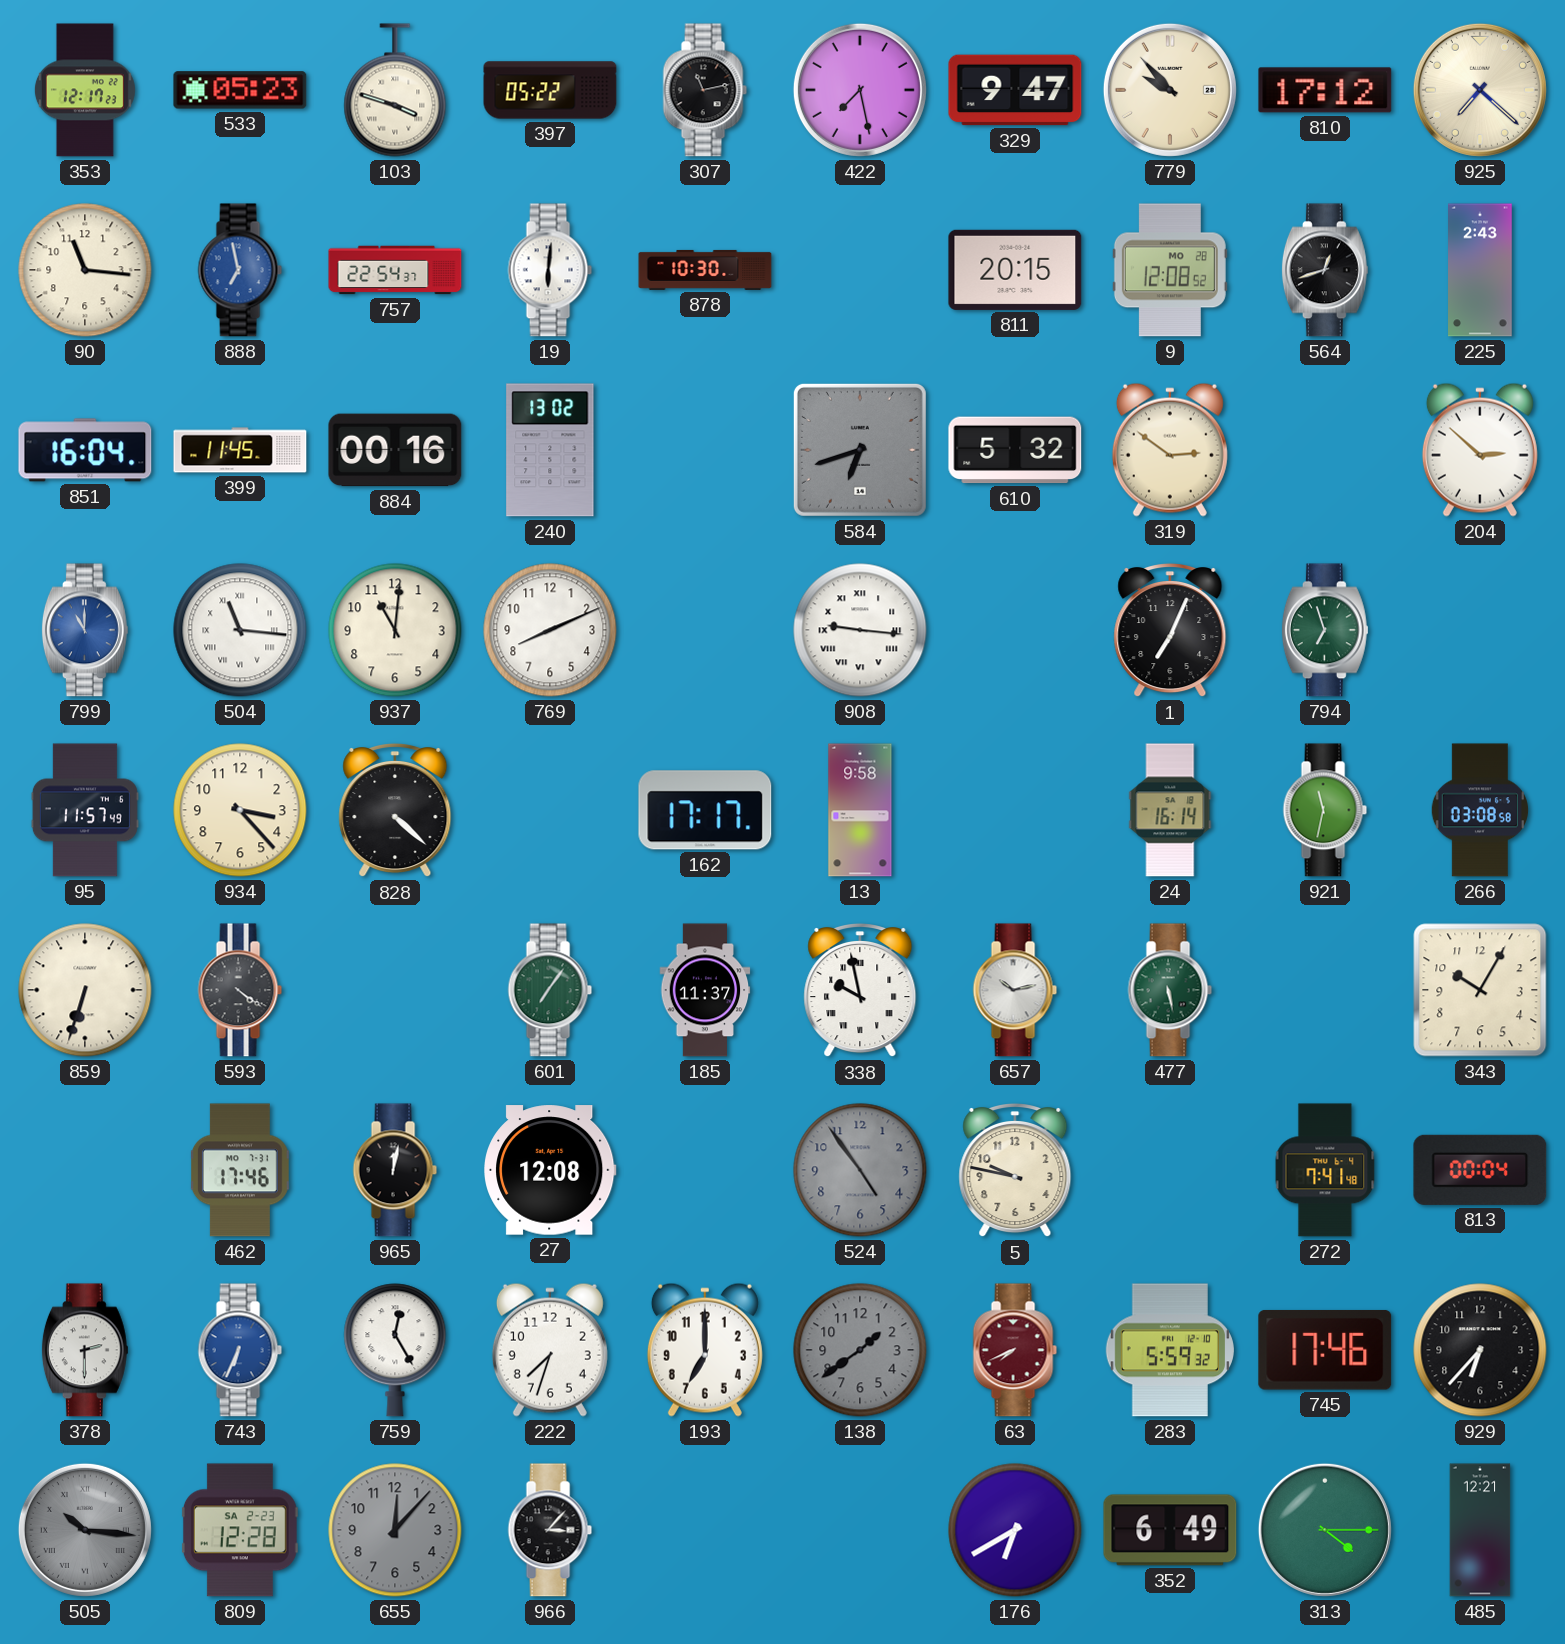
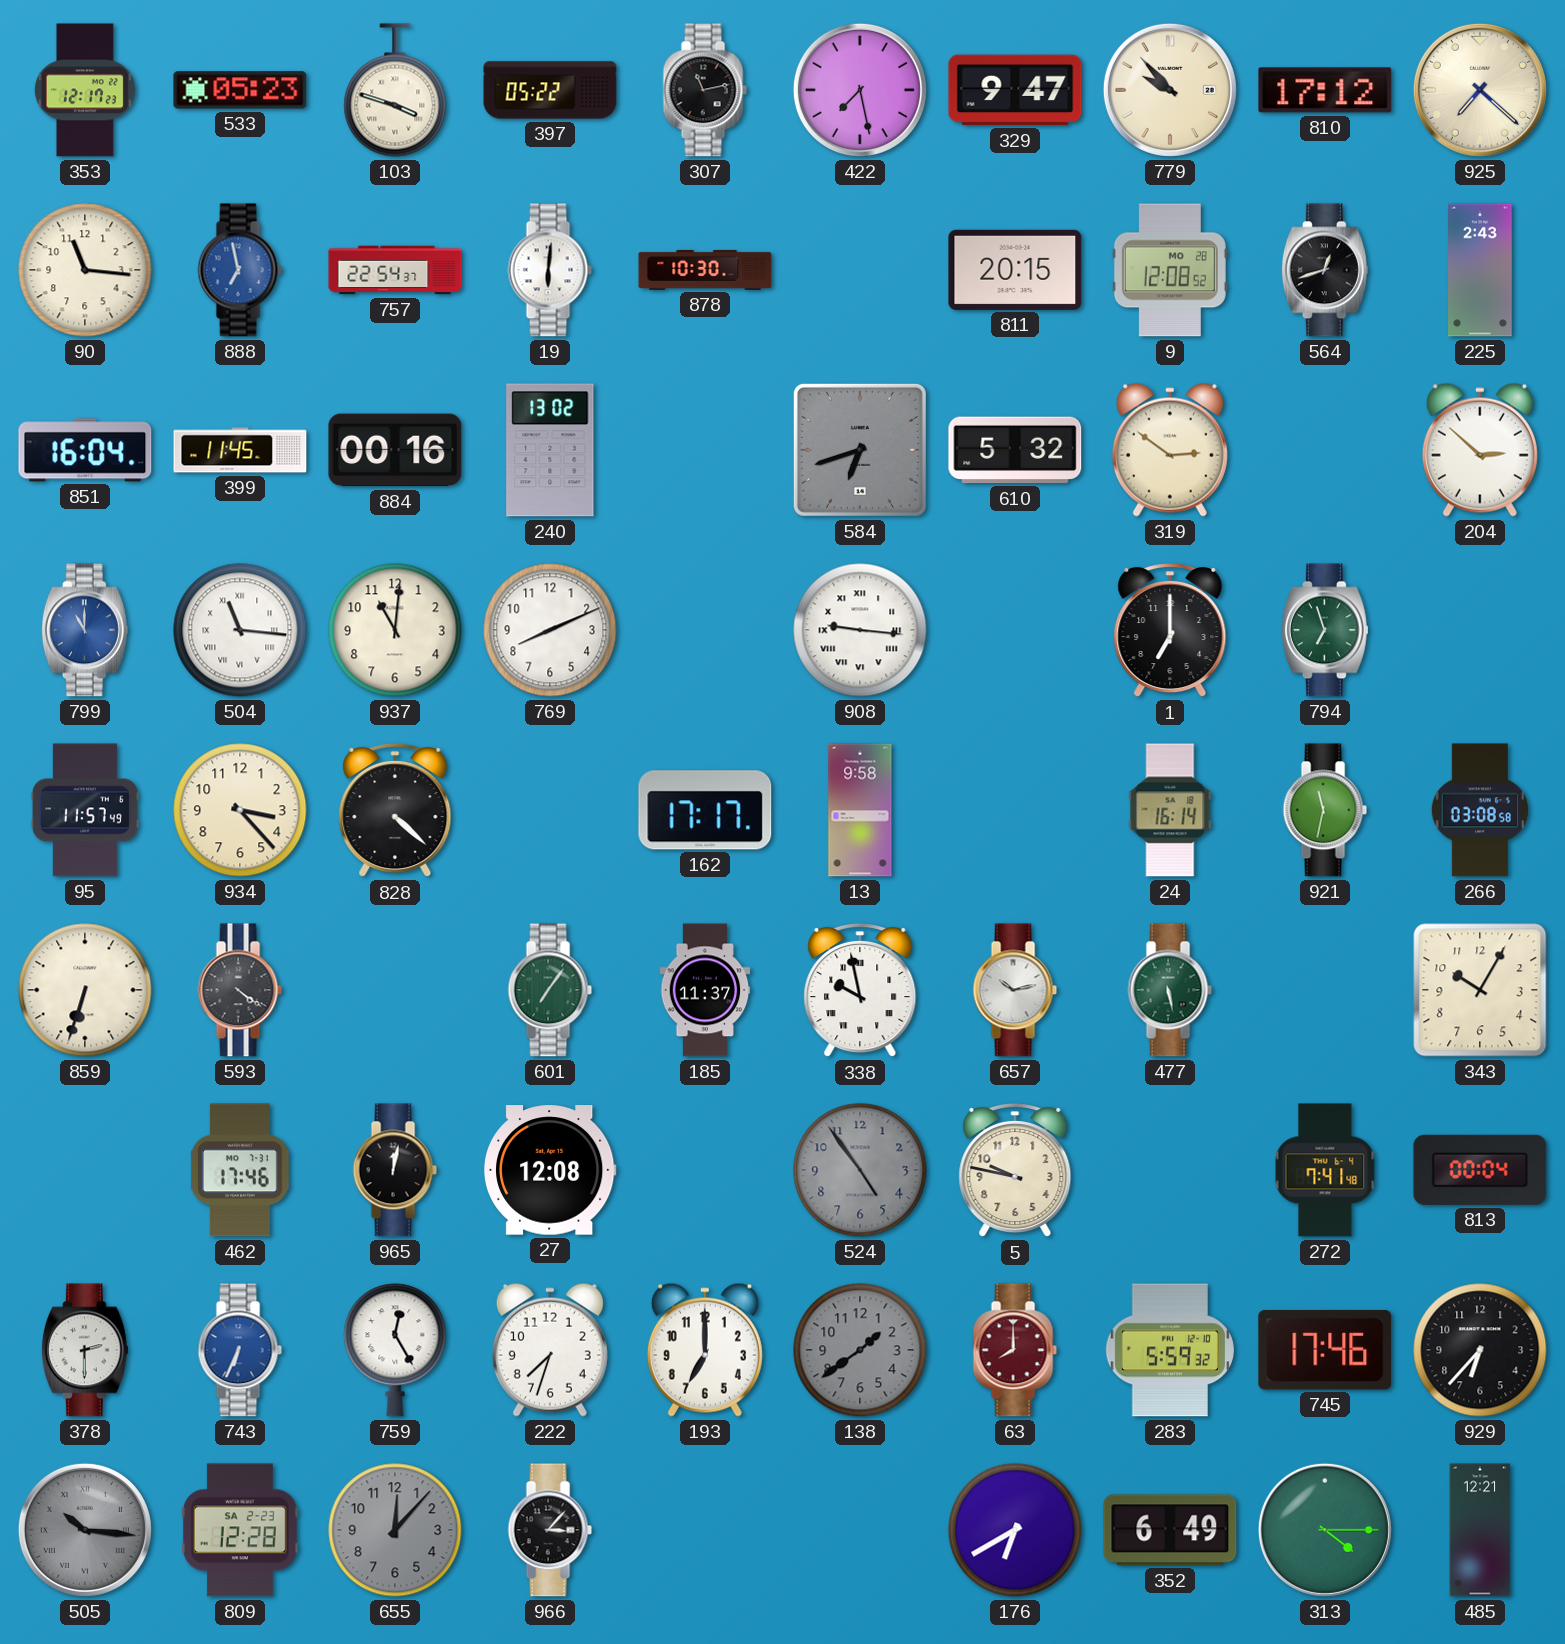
1: 7:04 -> 7:00
63: 7:41 -> 8:00
